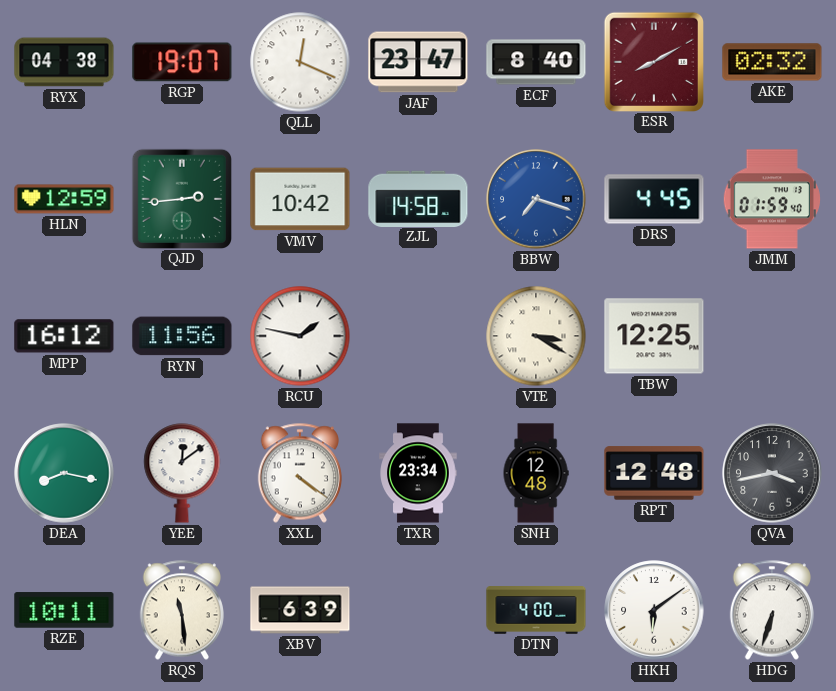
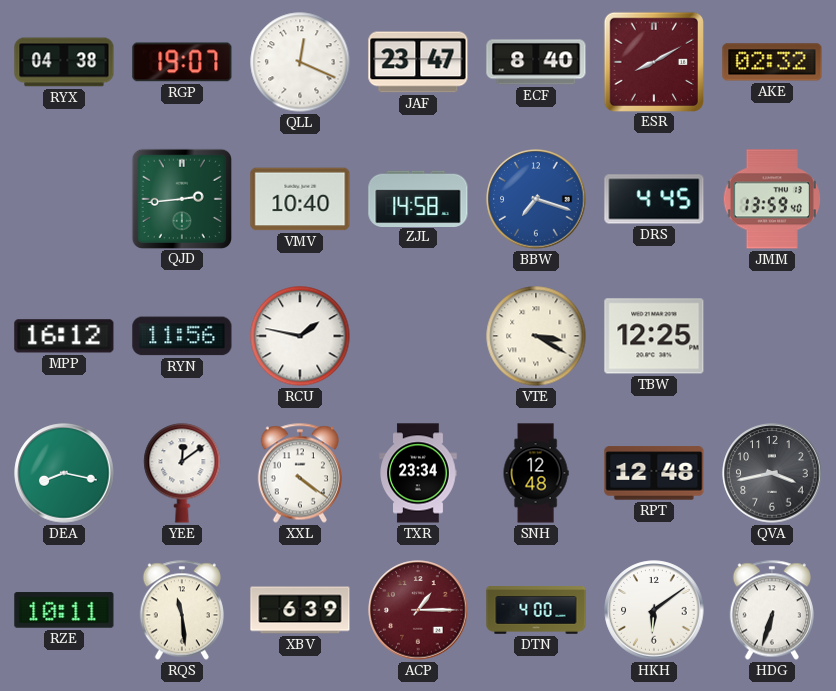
HLN: 12:59 -> none
VMV: 10:42 -> 10:40
JMM: 01:59 -> 13:59
ACP: none -> 1:15
